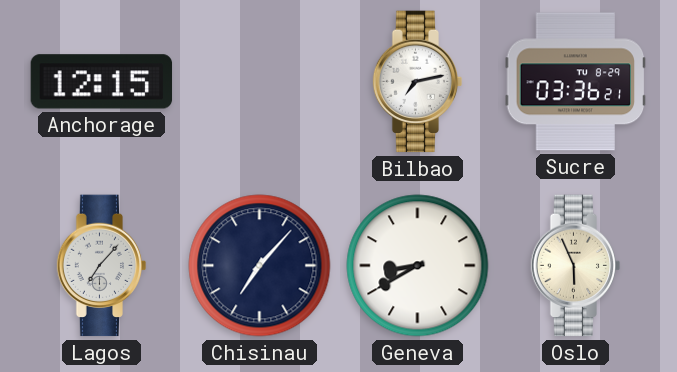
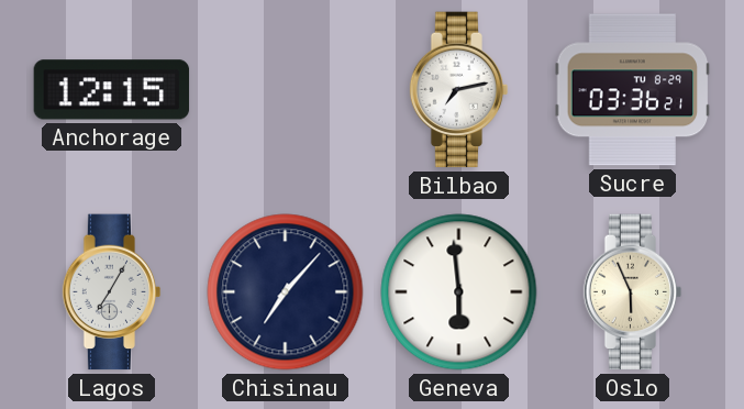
Lagos: 7:07 -> 7:05
Geneva: 8:40 -> 5:59
